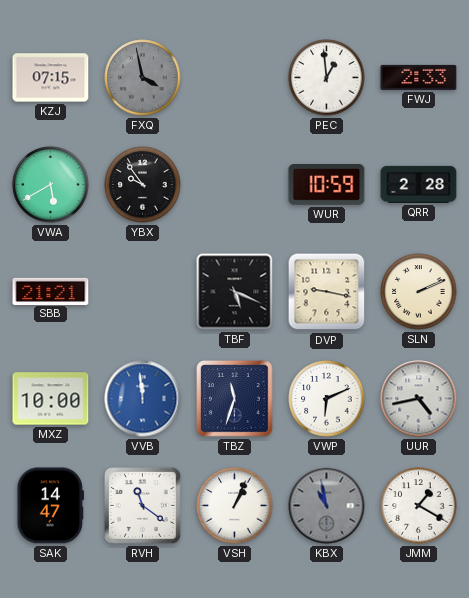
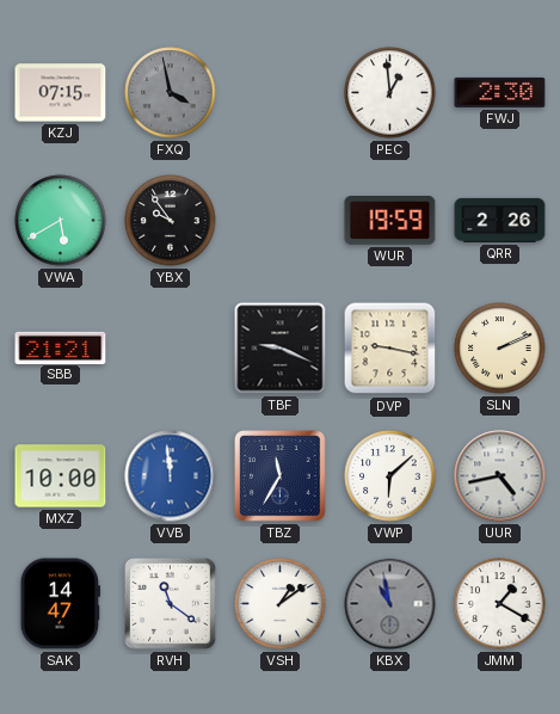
FWJ: 2:33 -> 2:30
WUR: 10:59 -> 19:59
QRR: 2:28 -> 2:26
TBF: 5:19 -> 9:19
TBZ: 11:33 -> 11:35
VWP: 6:11 -> 6:08
VSH: 1:04 -> 1:09
